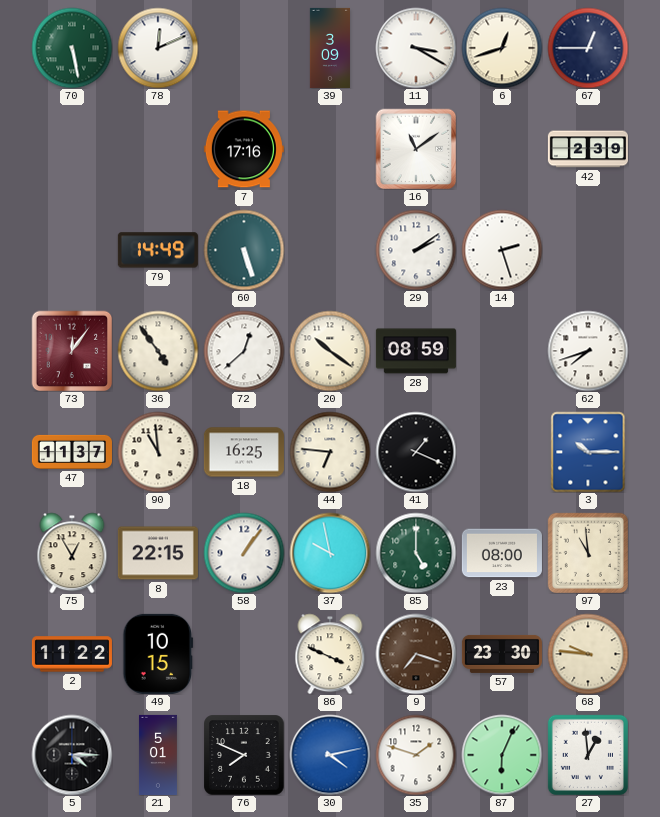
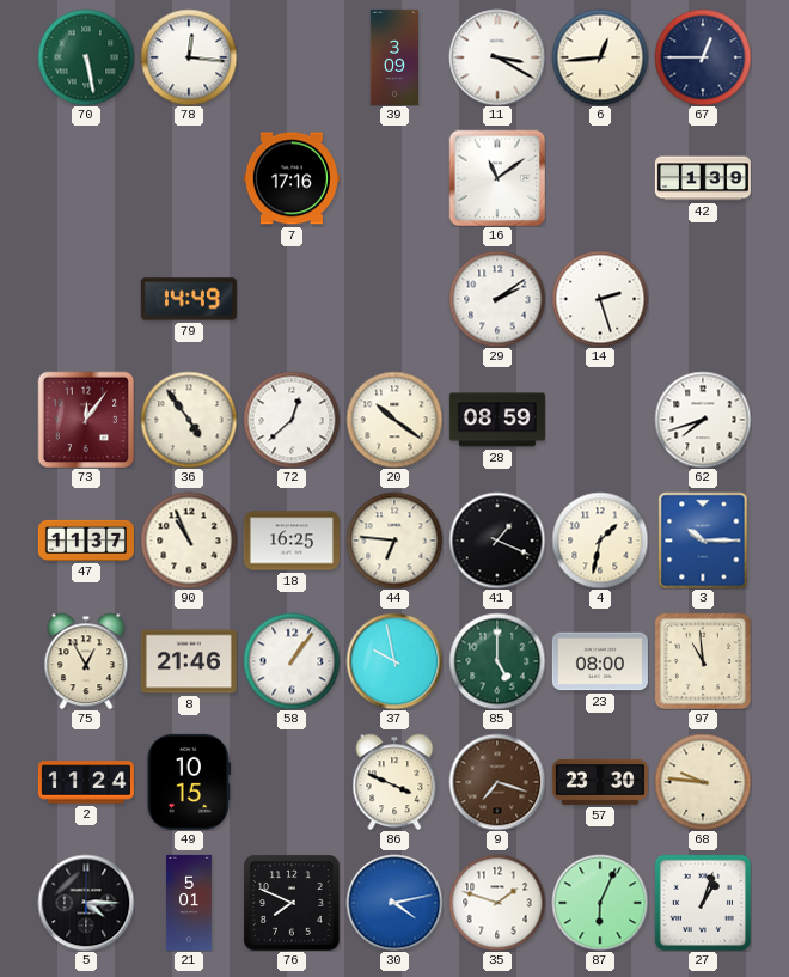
78: 12:11 -> 12:16
6: 12:42 -> 12:44
42: 2:39 -> 1:39
60: 5:27 -> none
90: 10:59 -> 10:56
4: none -> 1:32
8: 22:15 -> 21:46
2: 11:22 -> 11:24
27: 12:59 -> 1:03
